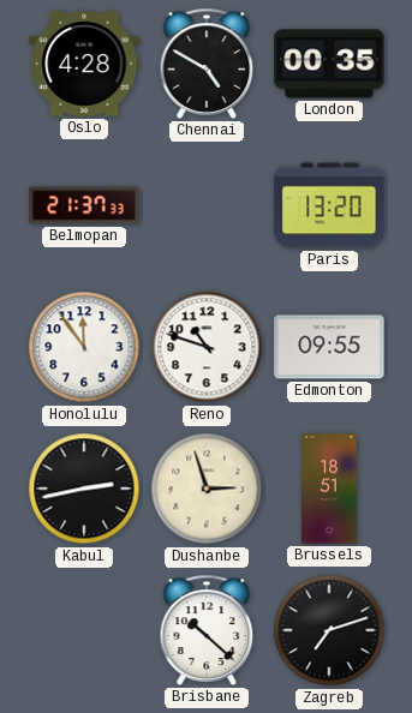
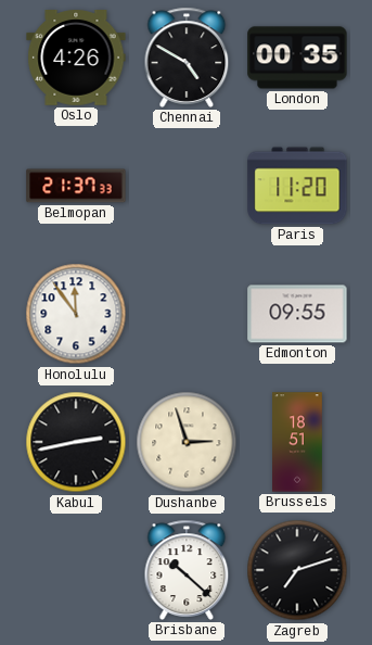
Oslo: 4:28 -> 4:26
Paris: 13:20 -> 11:20
Reno: 10:48 -> none
